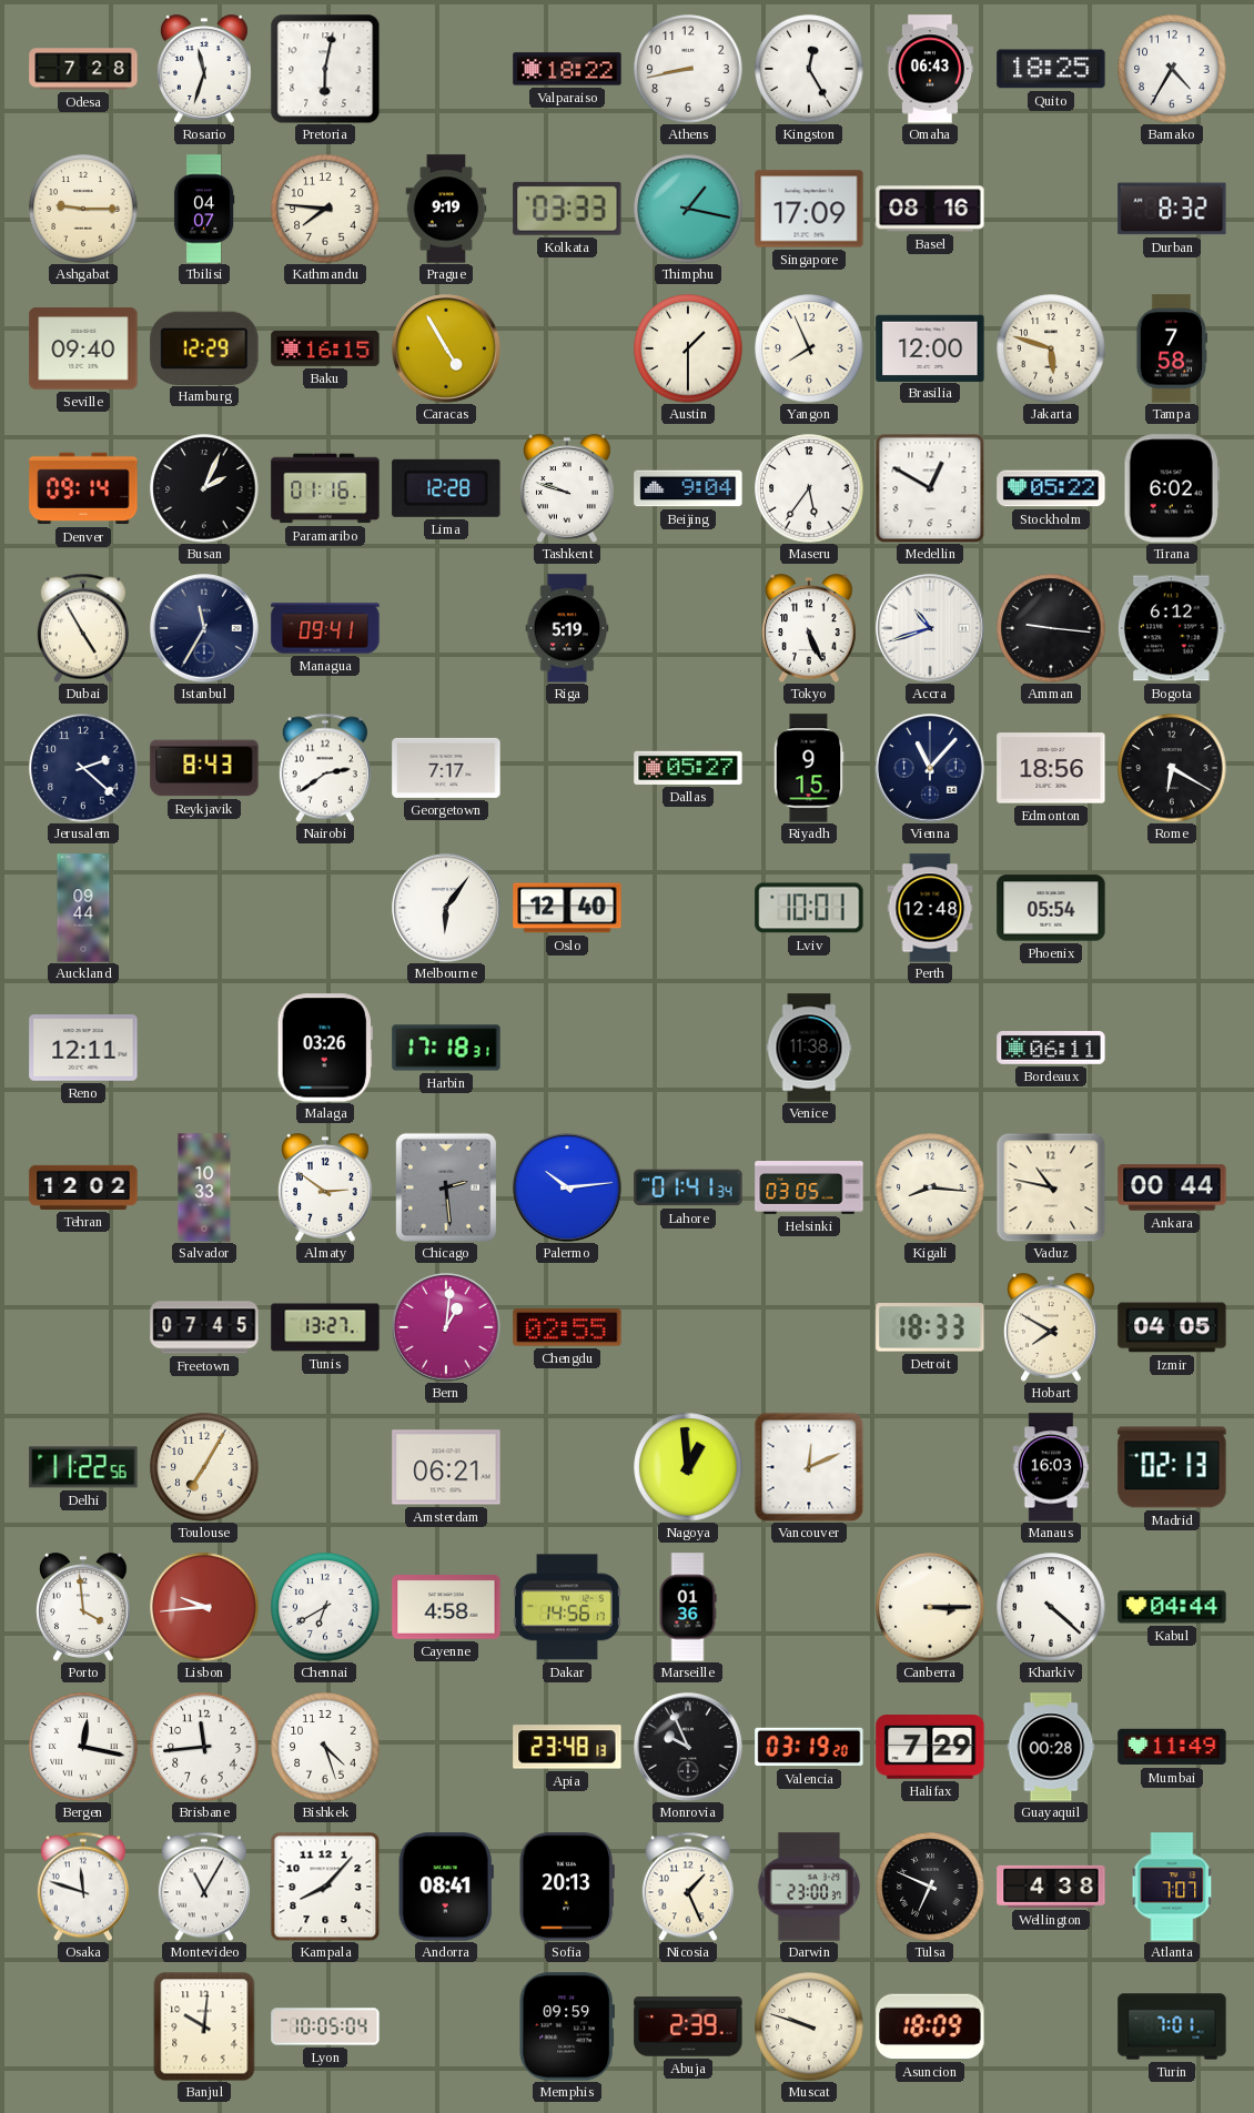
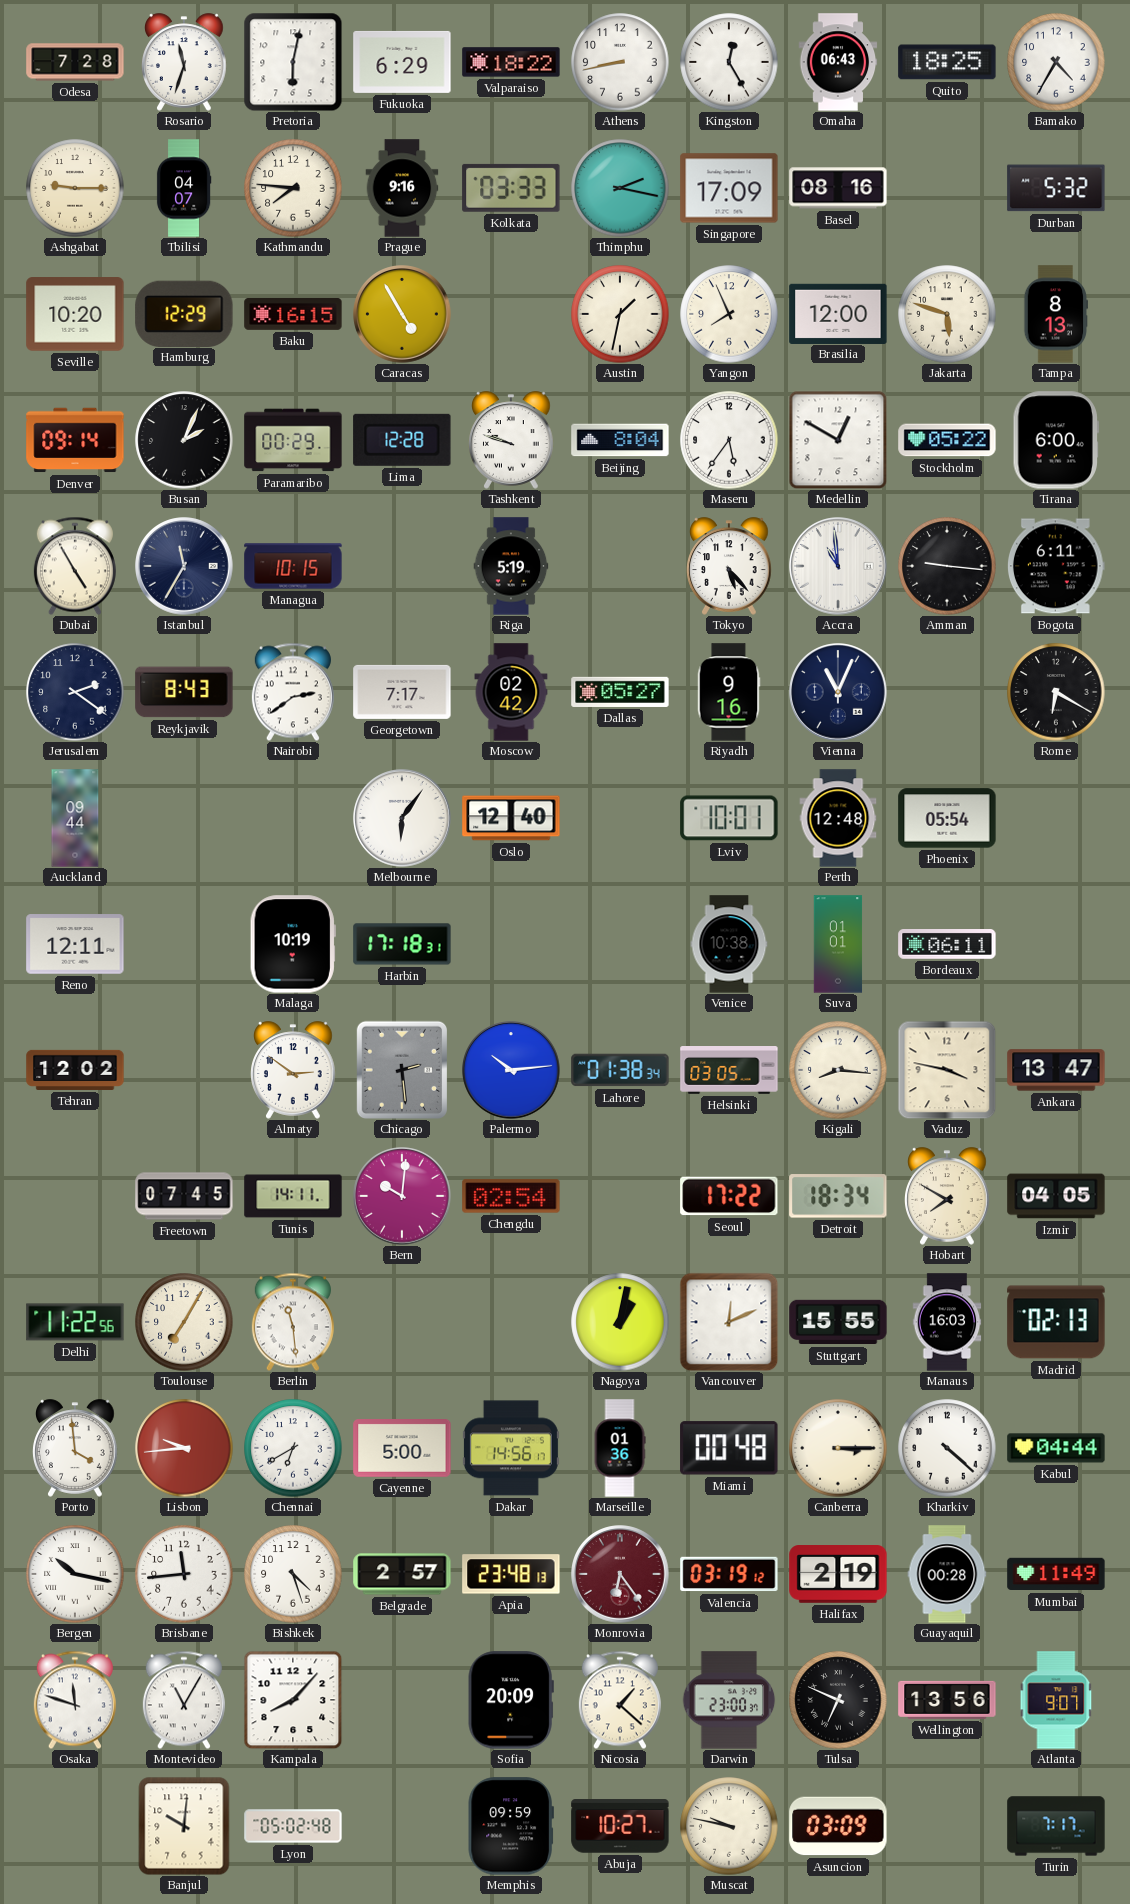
Fukuoka: none -> 6:29
Prague: 9:19 -> 9:16
Thimphu: 1:17 -> 2:17
Durban: 8:32 -> 5:32
Seville: 09:40 -> 10:20
Austin: 1:30 -> 1:32
Tampa: 7:58 -> 8:13
Paramaribo: 01:16 -> 00:29
Beijing: 9:04 -> 8:04
Tirana: 6:02 -> 6:00
Managua: 09:41 -> 10:15
Tokyo: 5:26 -> 5:23
Accra: 10:42 -> 10:59
Bogota: 6:12 -> 6:11
Jerusalem: 2:22 -> 2:21
Moscow: none -> 02:42
Riyadh: 9:15 -> 9:16
Vienna: 11:07 -> 11:04
Edmonton: 18:56 -> none
Malaga: 03:26 -> 10:19
Venice: 11:38 -> 10:38
Suva: none -> 01:01
Salvador: 10:33 -> none
Lahore: 01:41 -> 01:38
Vaduz: 10:47 -> 3:47
Ankara: 00:44 -> 13:47
Tunis: 13:27 -> 14:11
Bern: 1:01 -> 10:01
Chengdu: 02:55 -> 02:54
Seoul: none -> 17:22
Detroit: 18:33 -> 18:34
Berlin: none -> 11:29
Amsterdam: 06:21 -> none
Nagoya: 12:59 -> 1:02
Stuttgart: none -> 15:55
Cayenne: 4:58 -> 5:00
Miami: none -> 00:48
Bergen: 12:17 -> 10:17
Belgrade: none -> 2:57
Monrovia: 9:56 -> 6:24
Monrovia dial: black -> burgundy
Valencia: 03:19:20 -> 03:19:12
Halifax: 7:29 -> 2:19
Andorra: 08:41 -> none
Sofia: 20:13 -> 20:09
Nicosia: 1:26 -> 1:22
Wellington: 4:38 -> 13:56
Atlanta: 7:07 -> 9:07
Lyon: 10:05 -> 05:02
Abuja: 2:39 -> 10:27
Muscat: 9:48 -> 9:47
Asuncion: 18:09 -> 03:09
Turin: 7:01 -> 7:17
